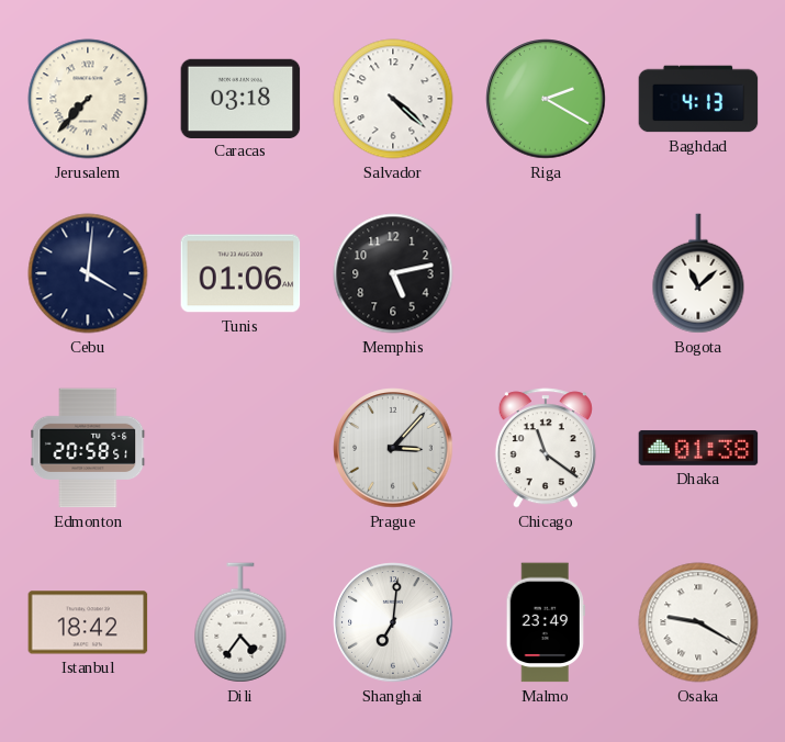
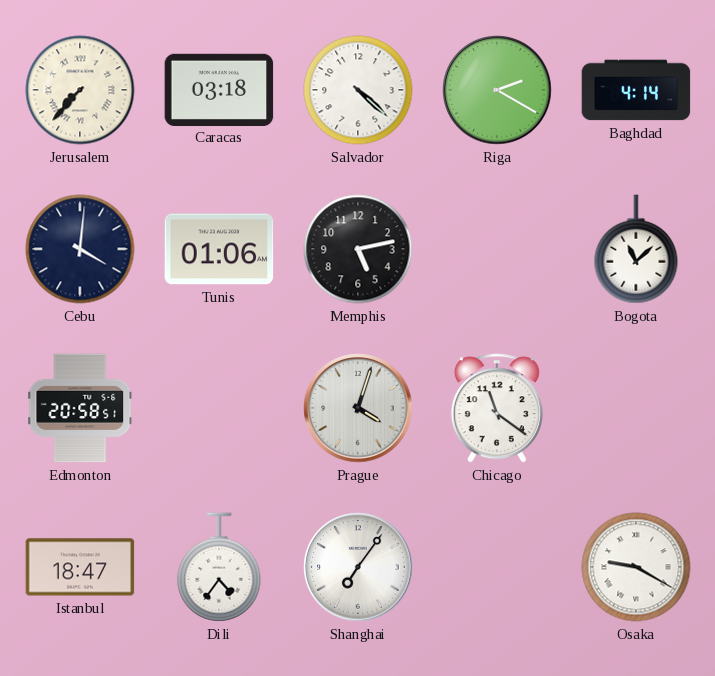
Baghdad: 4:13 -> 4:14
Prague: 3:07 -> 4:03
Dhaka: 01:38 -> none
Istanbul: 18:42 -> 18:47
Shanghai: 7:01 -> 7:06
Malmo: 23:49 -> none
